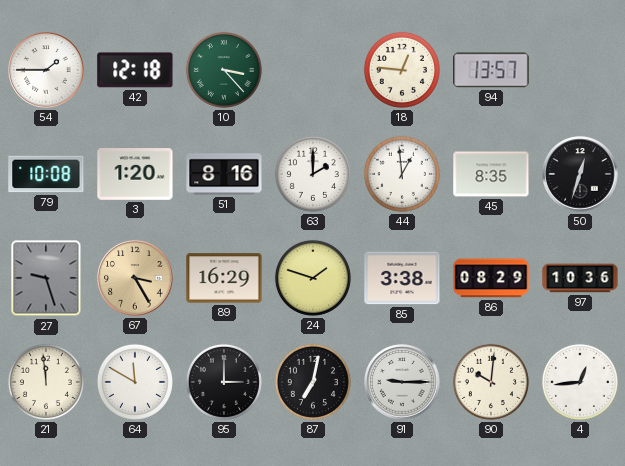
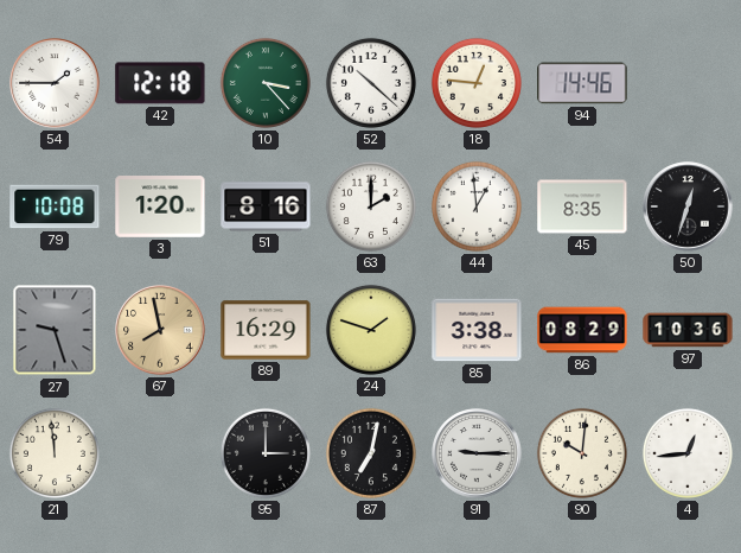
52: none -> 10:22
94: 13:57 -> 14:46
67: 3:25 -> 7:58
64: 11:50 -> none
